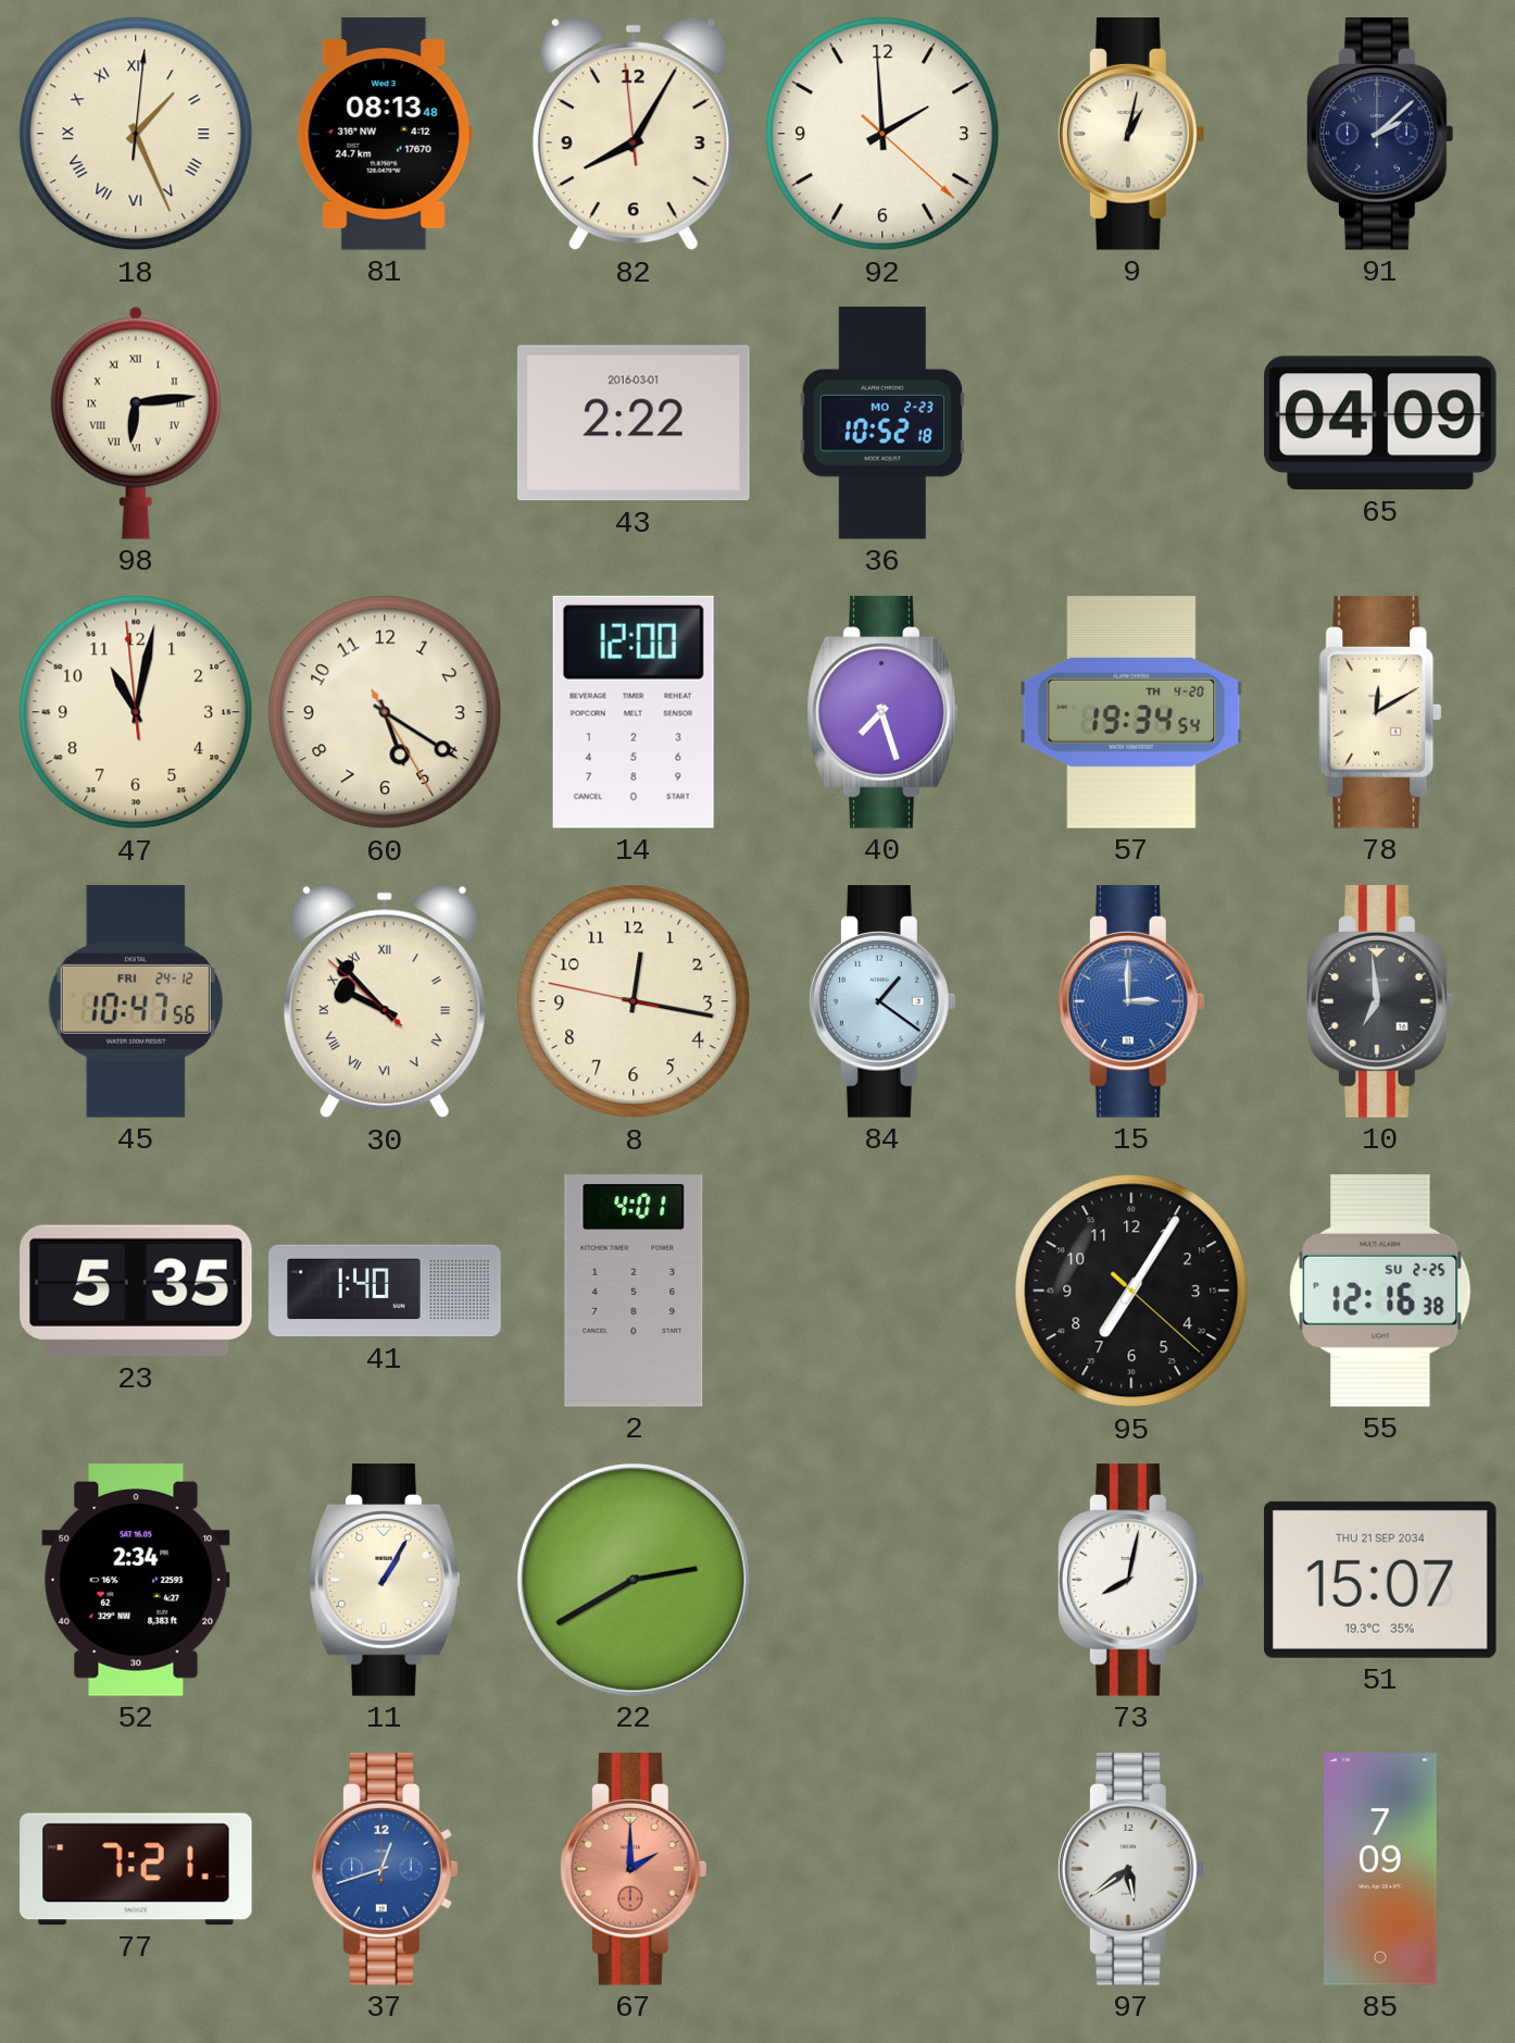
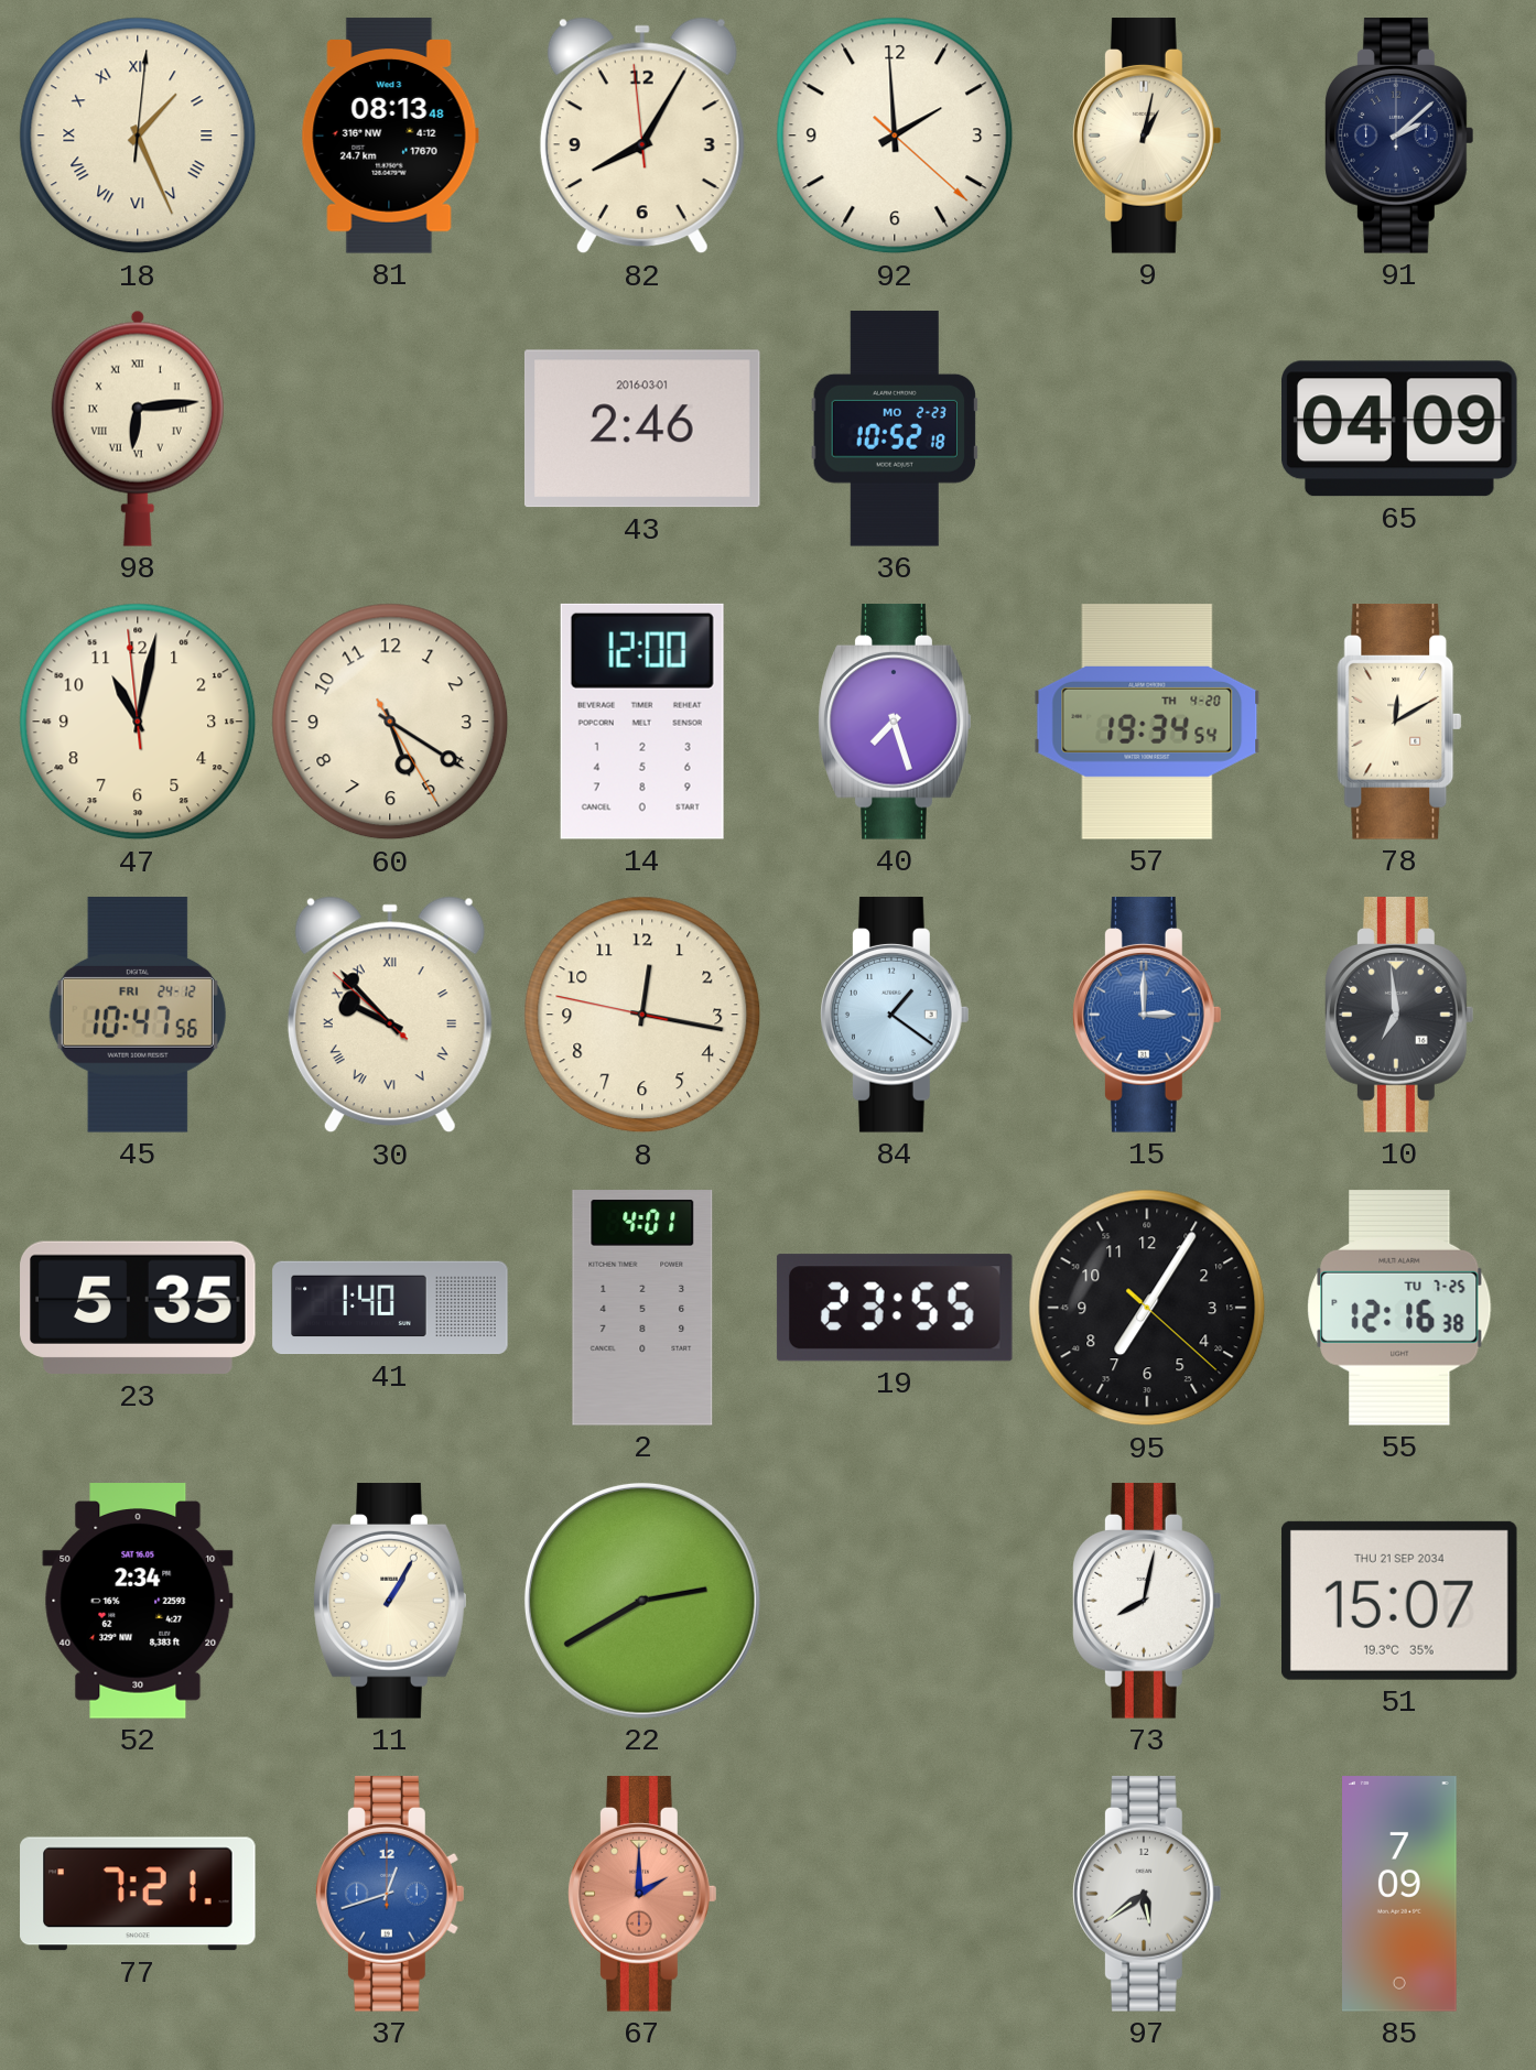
43: 2:22 -> 2:46
19: none -> 23:55
55 date: SU 2-25 -> TU 7-25
